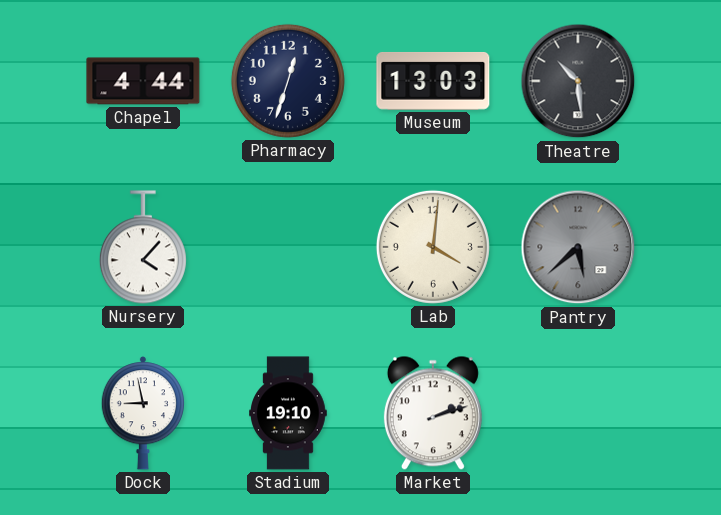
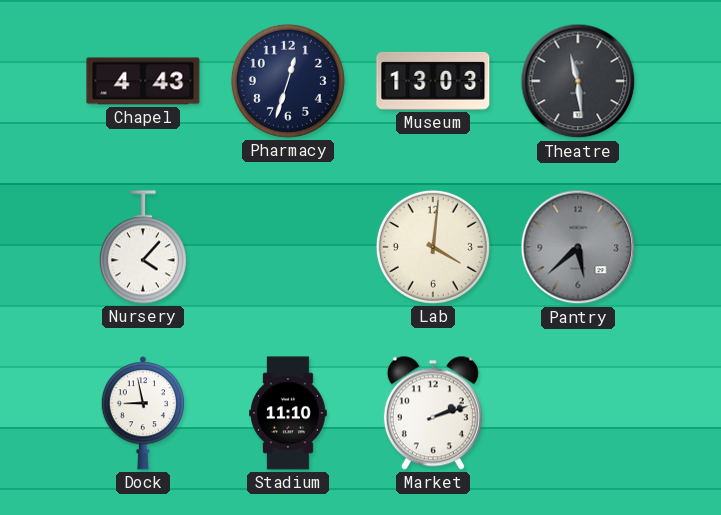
Chapel: 4:44 -> 4:43
Theatre: 10:29 -> 11:29
Stadium: 19:10 -> 11:10
